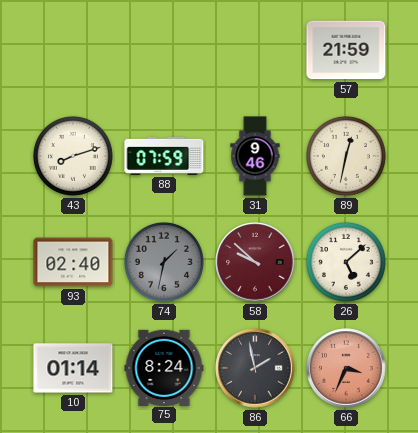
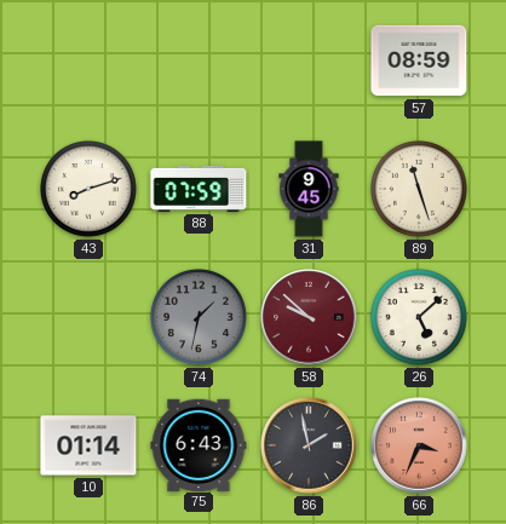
57: 21:59 -> 08:59
31: 9:46 -> 9:45
89: 12:32 -> 11:27
93: 02:40 -> none
75: 8:24 -> 6:43
